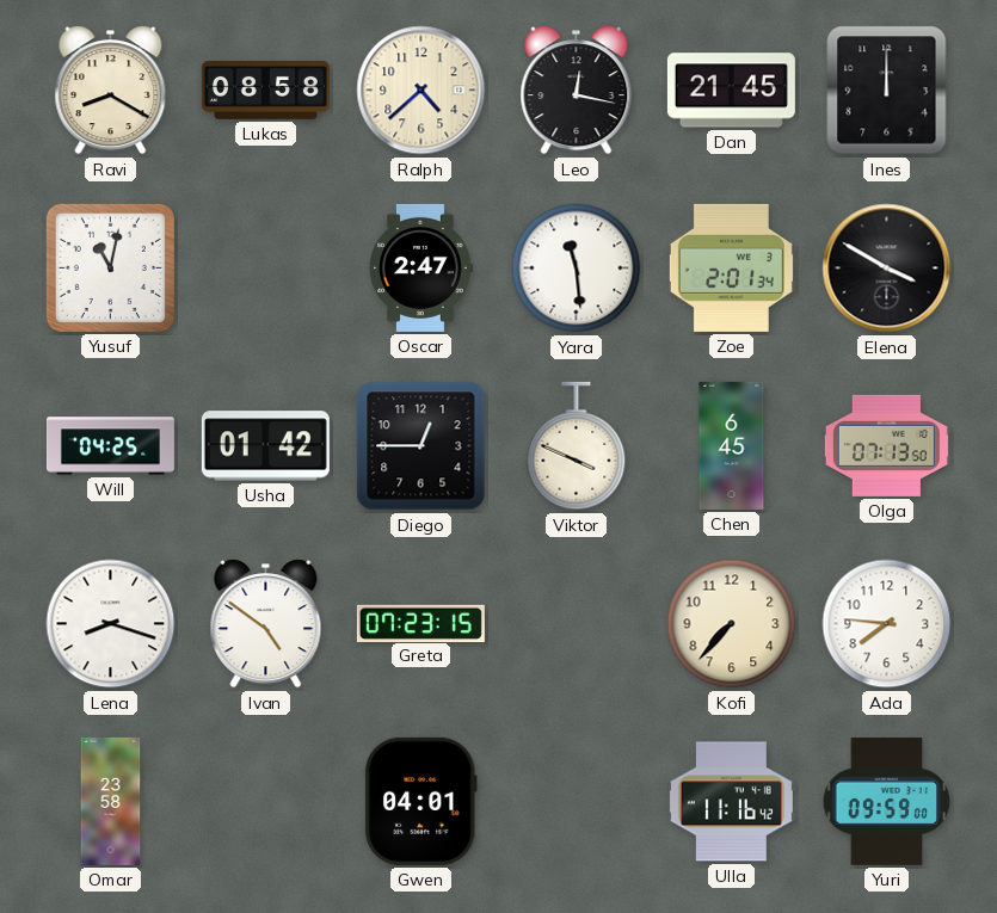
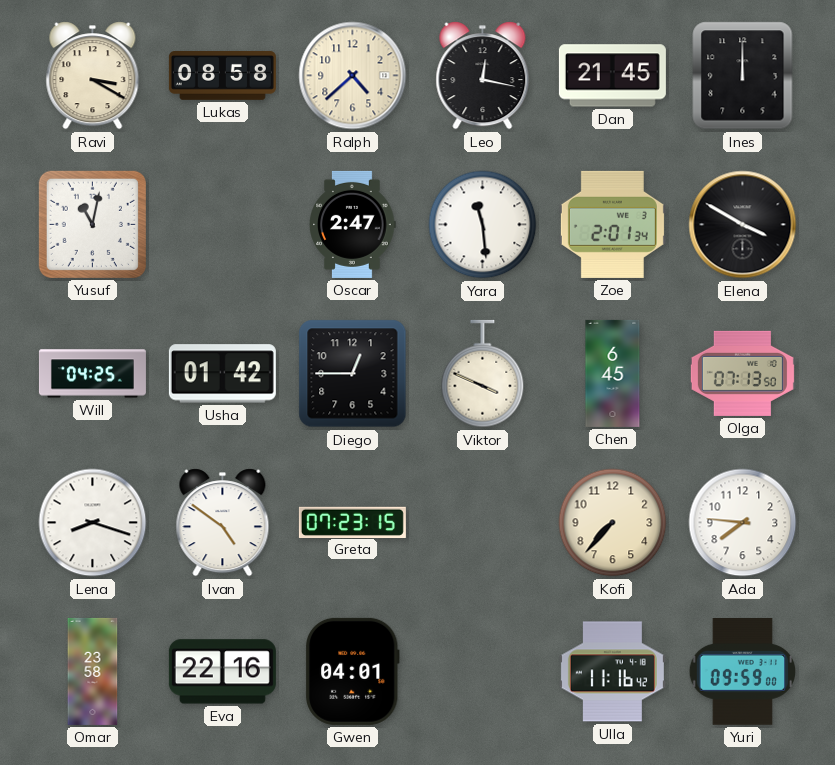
Ravi: 8:20 -> 3:20
Eva: none -> 22:16
